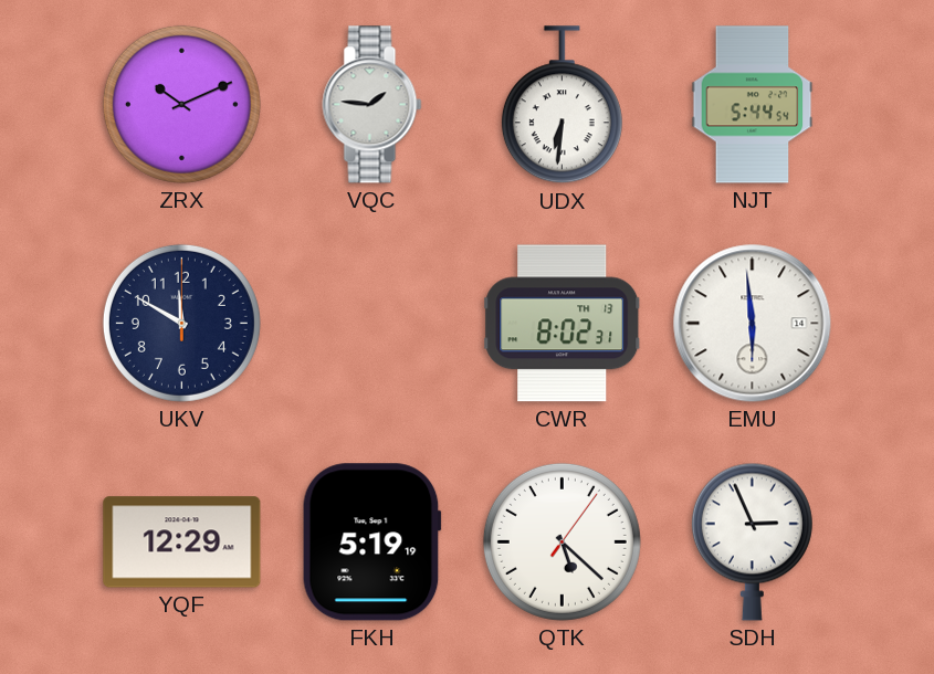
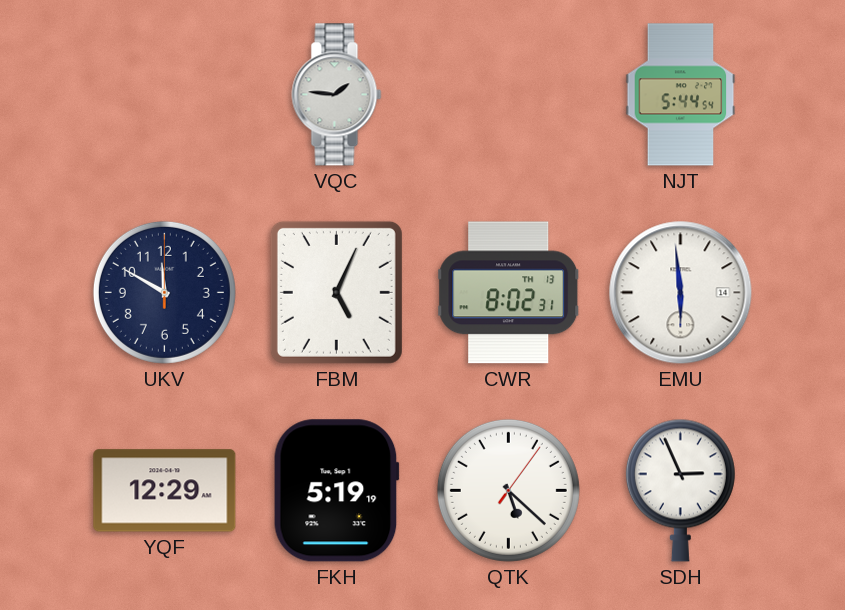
ZRX: 10:11 -> none
UDX: 6:31 -> none
FBM: none -> 5:04
